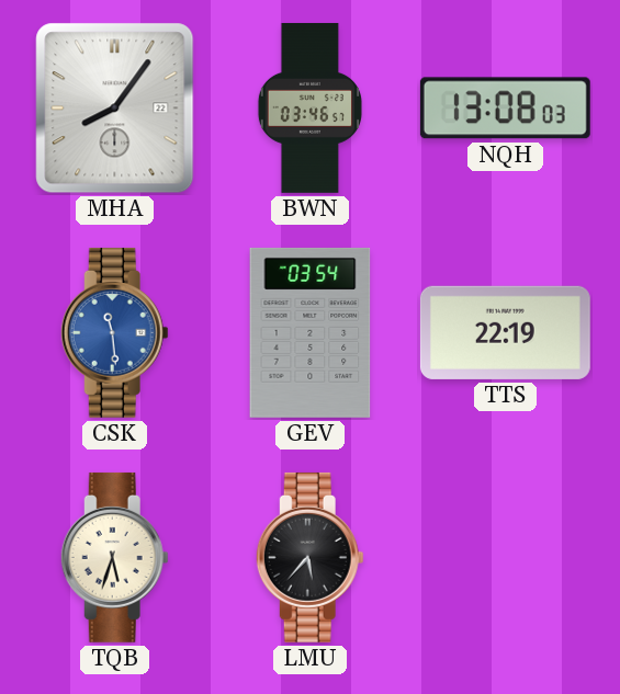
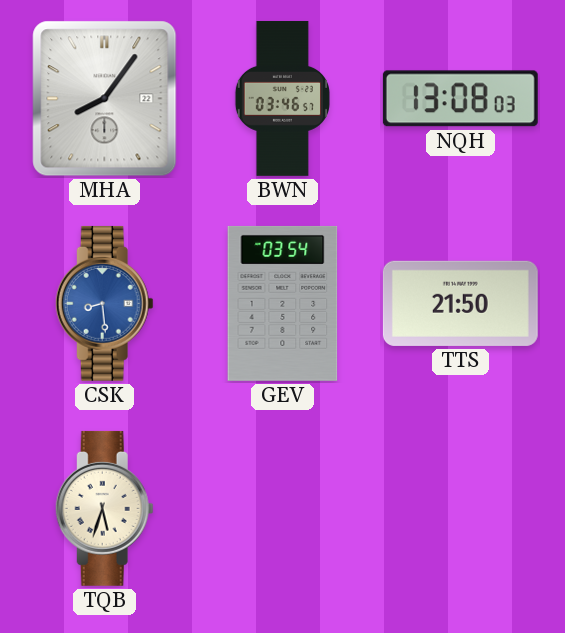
CSK: 11:29 -> 8:29
TTS: 22:19 -> 21:50
LMU: 5:37 -> none
